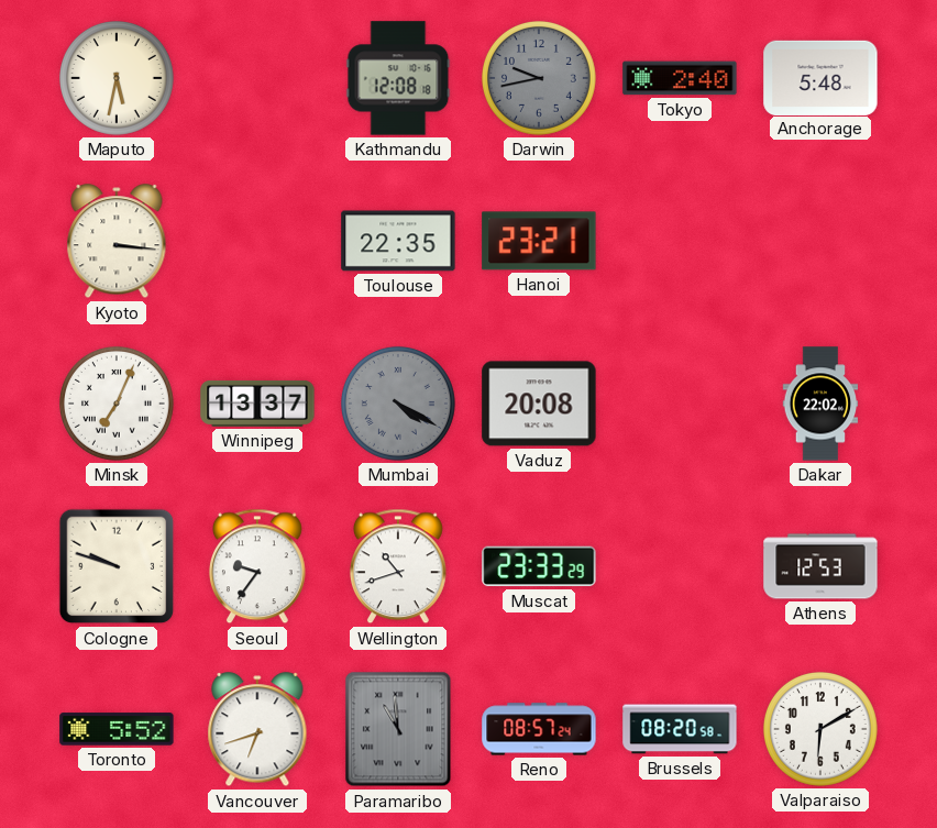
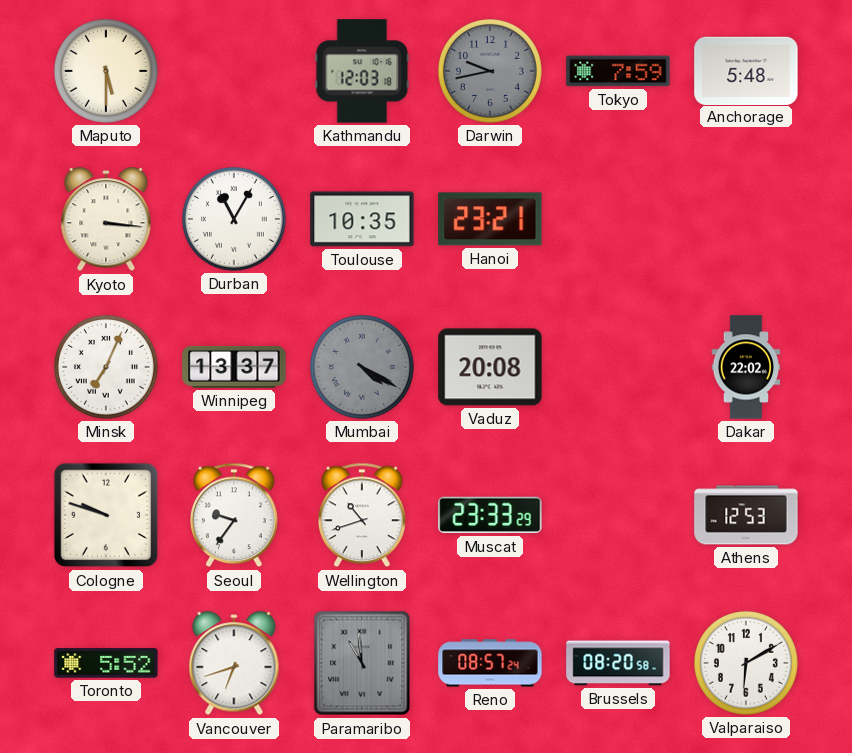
Maputo: 5:32 -> 5:30
Kathmandu: 12:08 -> 12:03
Tokyo: 2:40 -> 7:59
Durban: none -> 11:05
Toulouse: 22:35 -> 10:35
